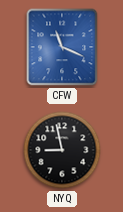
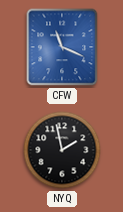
NYQ: 8:58 -> 1:58
